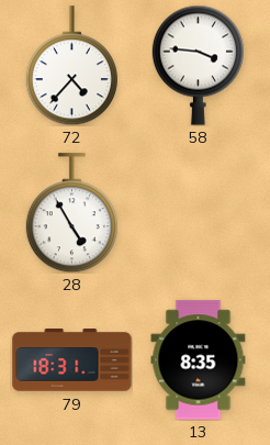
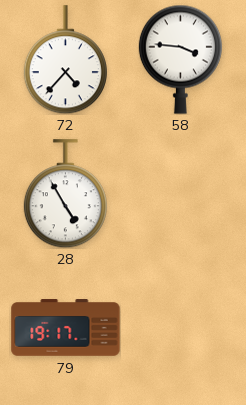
79: 18:31 -> 19:17
13: 8:35 -> none
